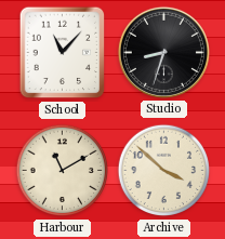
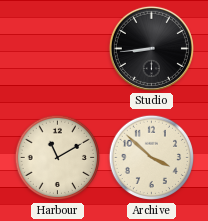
School: 11:07 -> none
Studio: 8:33 -> 8:44
